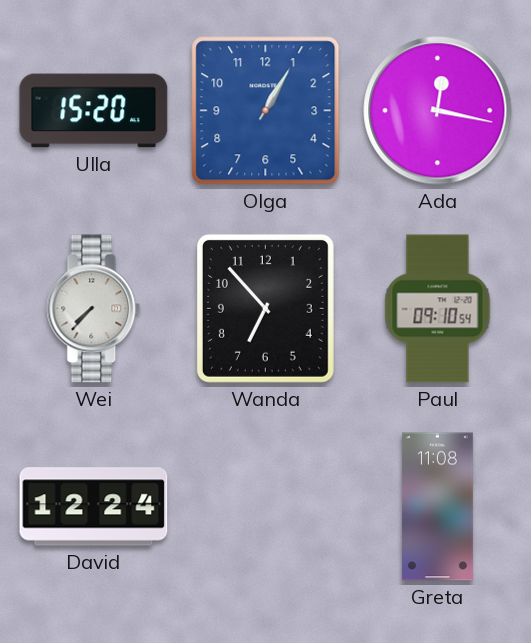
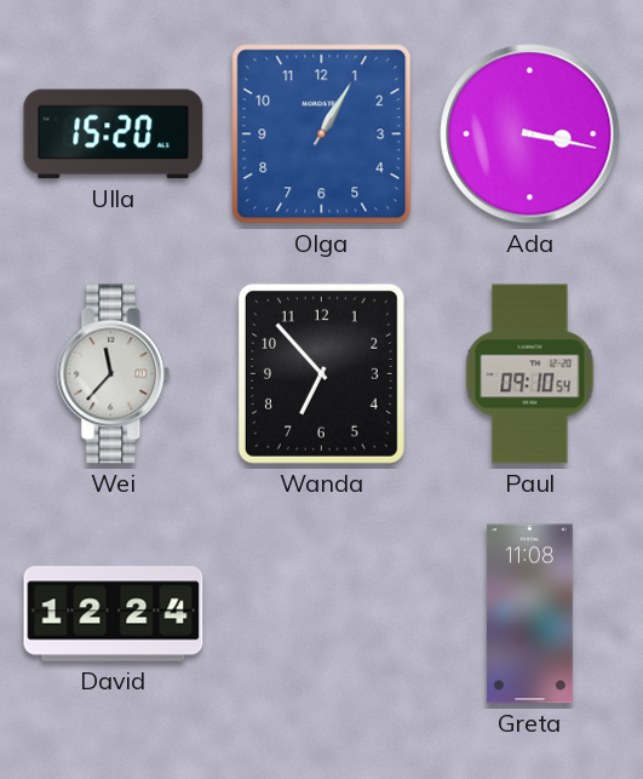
Ada: 12:17 -> 3:17
Wei: 7:37 -> 11:37
